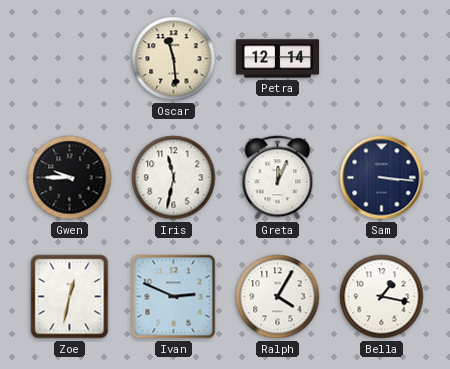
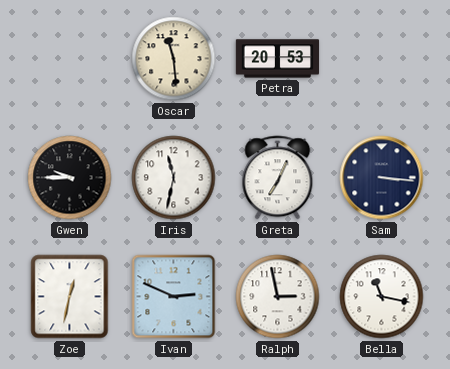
Petra: 12:14 -> 20:53
Greta: 12:04 -> 7:04
Ralph: 4:05 -> 2:58
Bella: 1:17 -> 11:17
